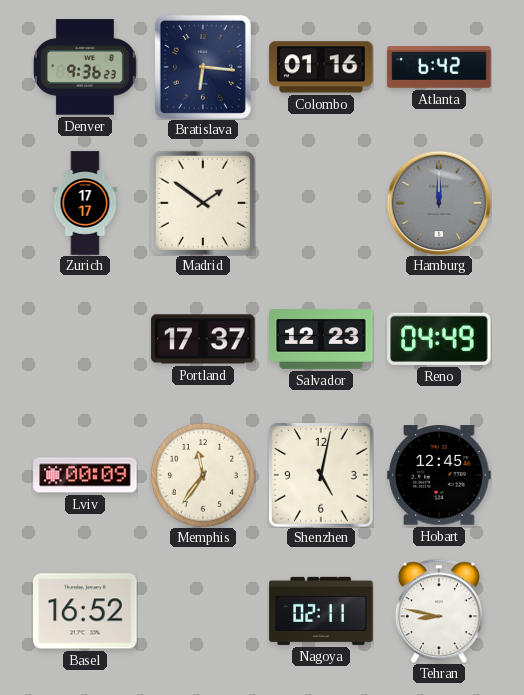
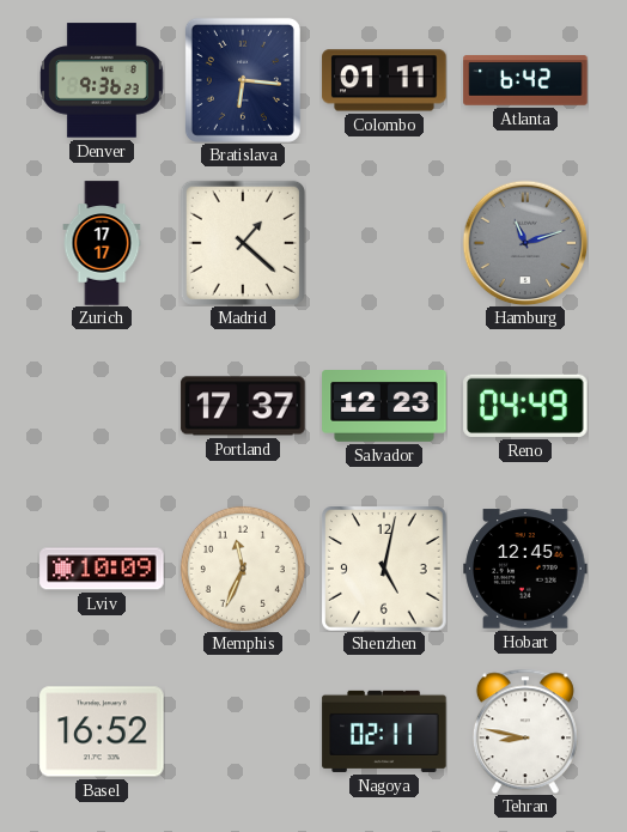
Colombo: 01:16 -> 01:11
Madrid: 1:51 -> 1:22
Hamburg: 12:00 -> 11:12
Lviv: 00:09 -> 10:09
Memphis: 11:36 -> 11:34
